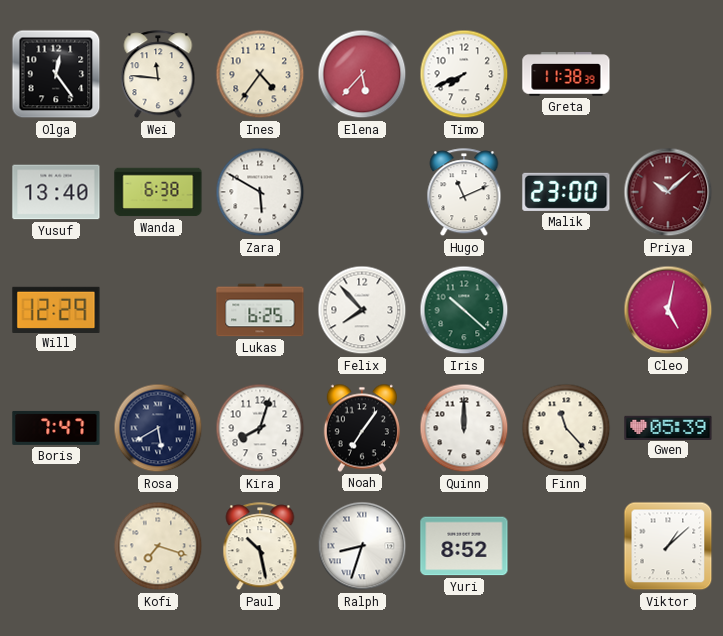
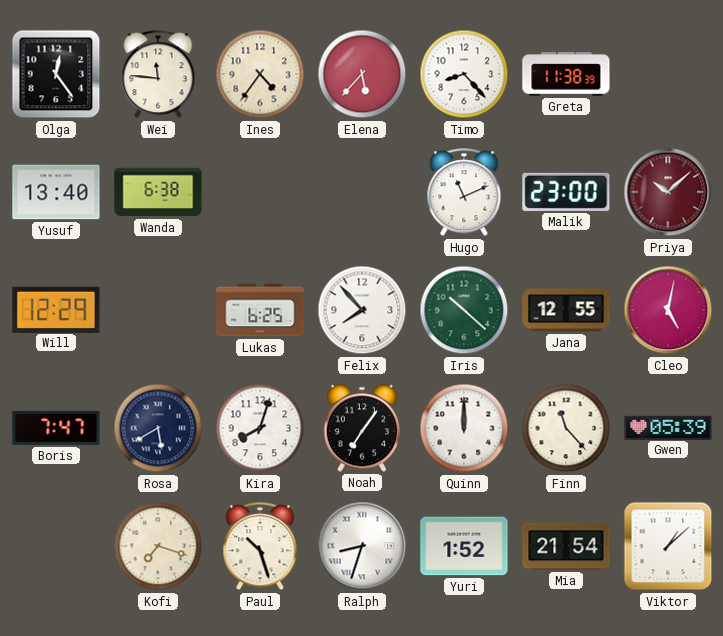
Timo: 7:41 -> 8:23
Zara: 5:50 -> none
Jana: none -> 12:55
Paul: 10:28 -> 10:27
Yuri: 8:52 -> 1:52
Mia: none -> 21:54
